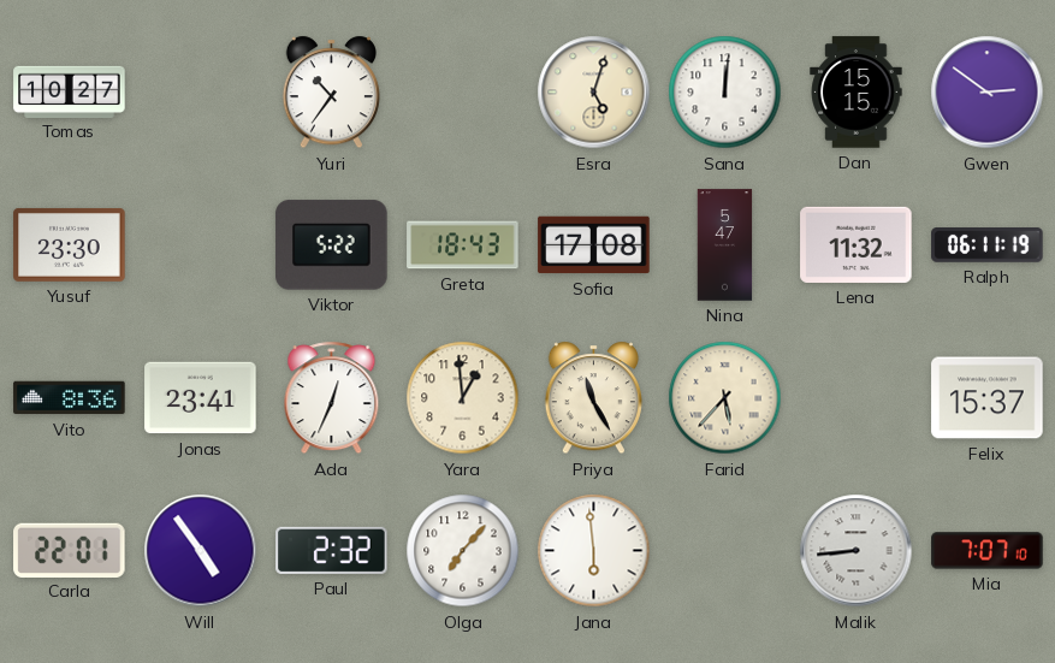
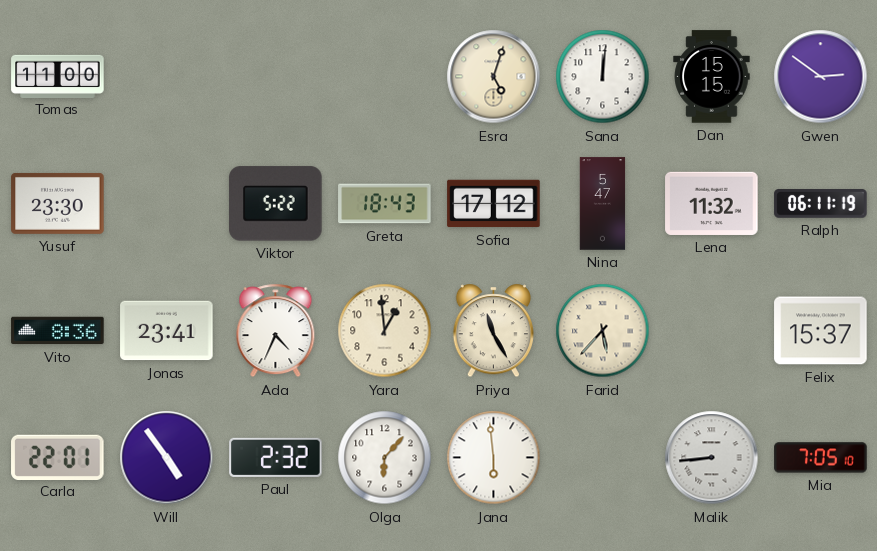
Tomas: 10:27 -> 11:00
Yuri: 10:36 -> none
Sofia: 17:08 -> 17:12
Ada: 12:34 -> 4:34
Olga: 7:07 -> 6:07
Mia: 7:07 -> 7:05
